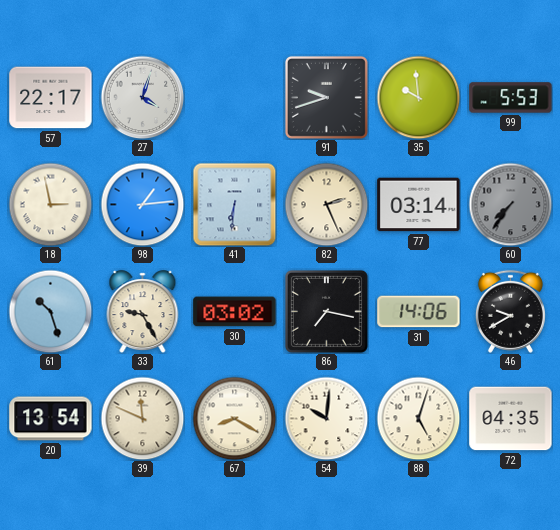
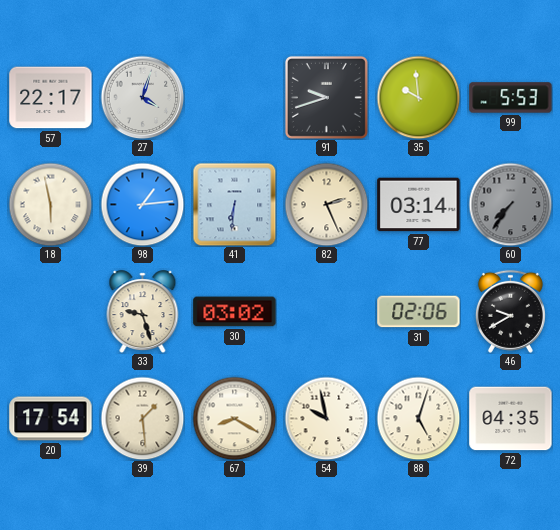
18: 2:58 -> 5:58
61: 10:27 -> none
33: 9:25 -> 9:27
86: 7:17 -> none
31: 14:06 -> 02:06
20: 13:54 -> 17:54
39: 11:49 -> 1:29
54: 10:01 -> 9:58
